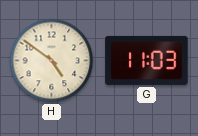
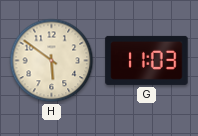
H: 4:51 -> 5:51
